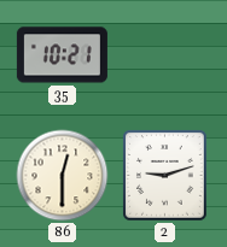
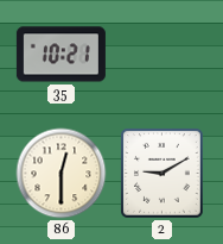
2: 9:12 -> 9:10
